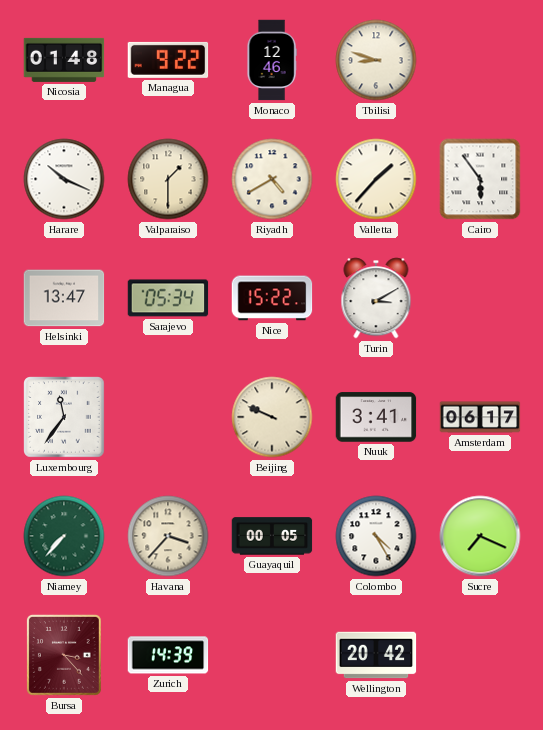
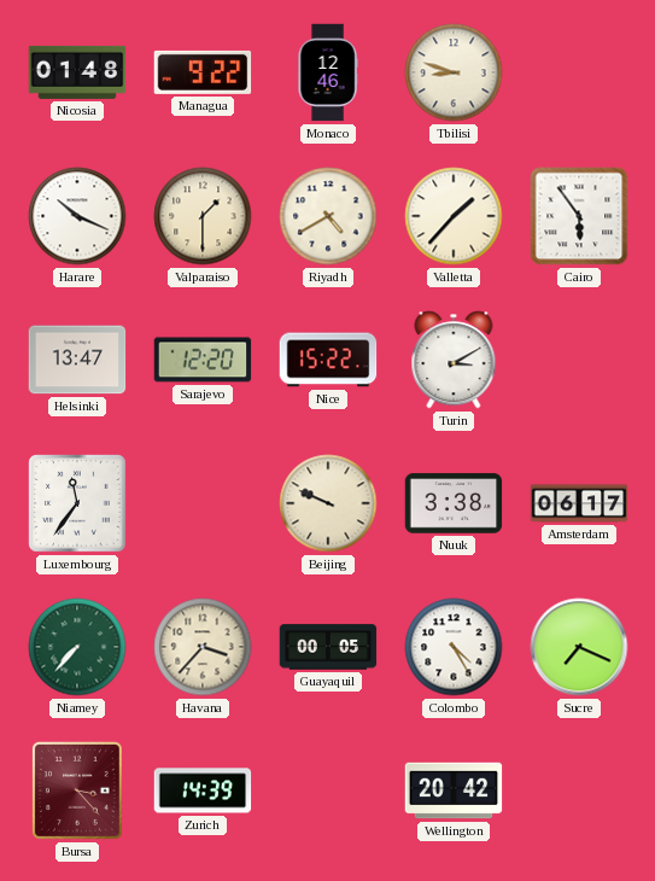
Sarajevo: 05:34 -> 12:20
Nuuk: 3:41 -> 3:38
